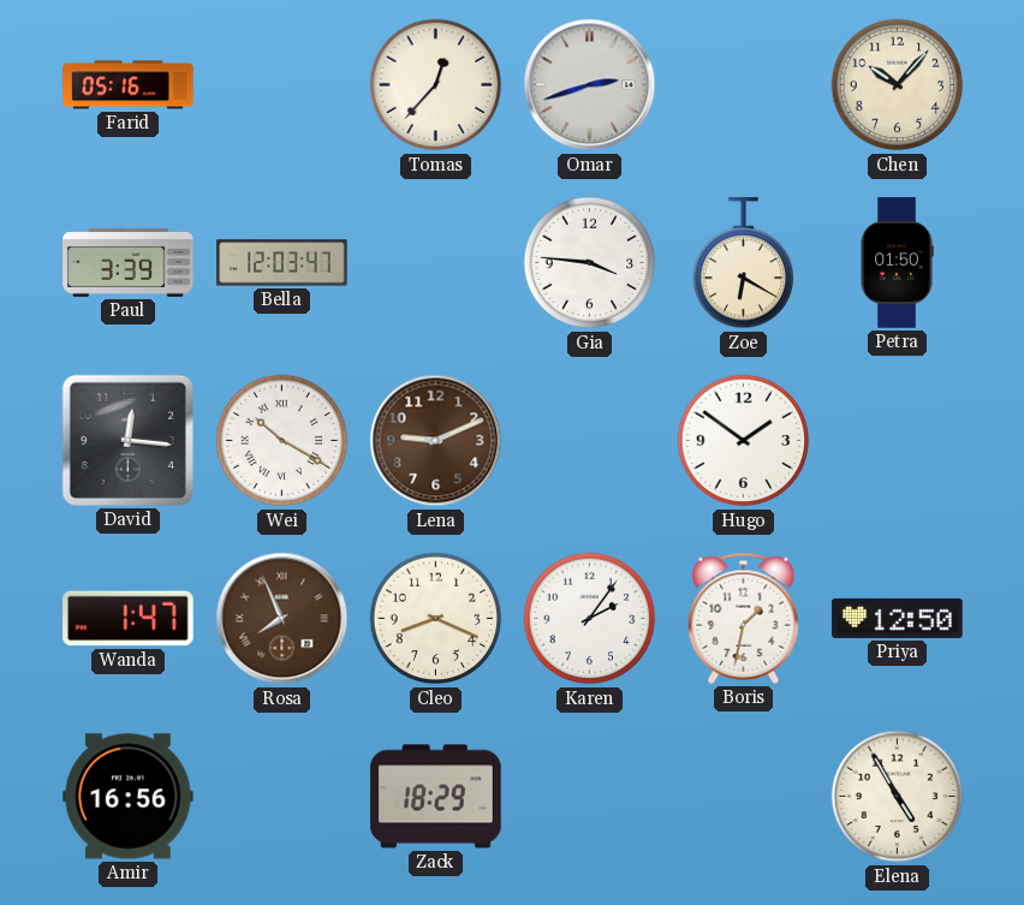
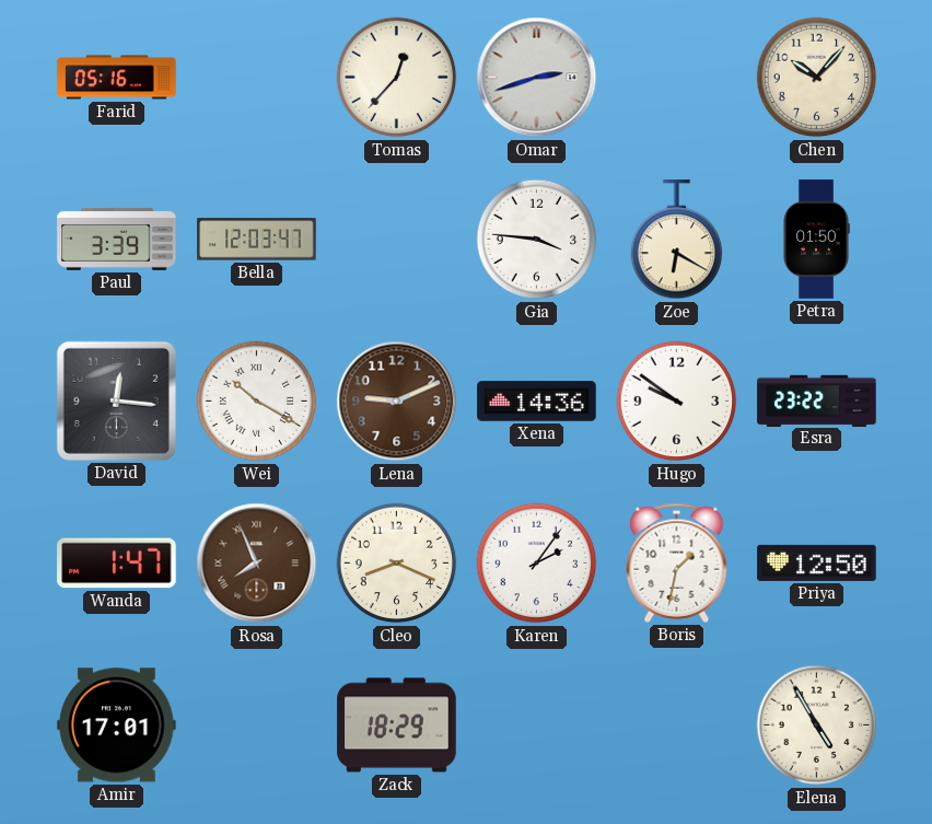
Xena: none -> 14:36
Hugo: 1:51 -> 9:51
Esra: none -> 23:22
Amir: 16:56 -> 17:01
